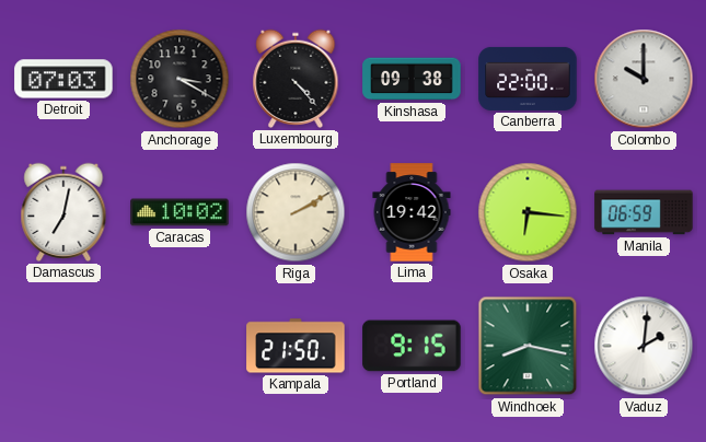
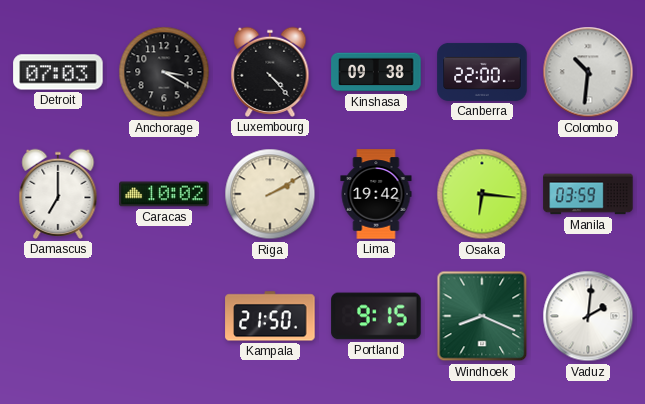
Colombo: 10:00 -> 10:31
Damascus: 7:02 -> 7:00
Manila: 06:59 -> 03:59
Windhoek: 8:17 -> 8:19
